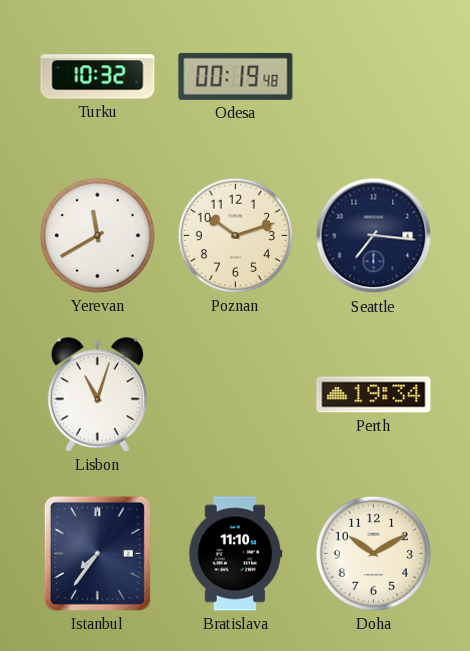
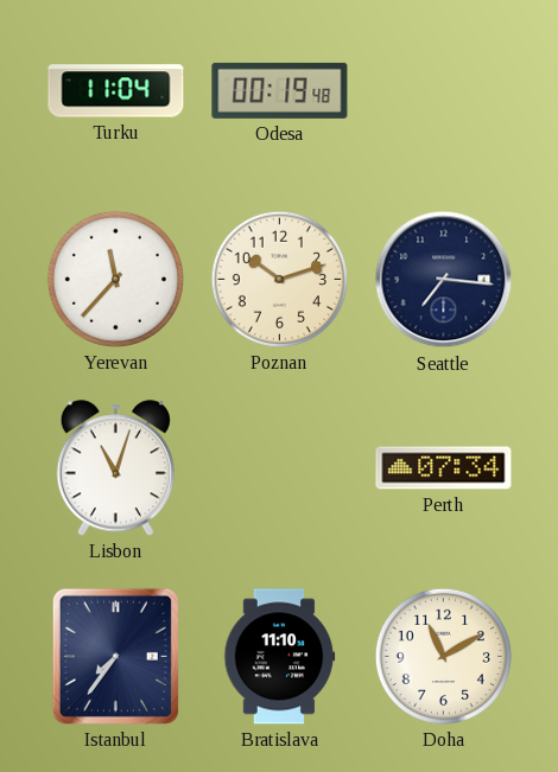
Turku: 10:32 -> 11:04
Yerevan: 11:40 -> 11:37
Perth: 19:34 -> 07:34
Doha: 10:10 -> 11:10
